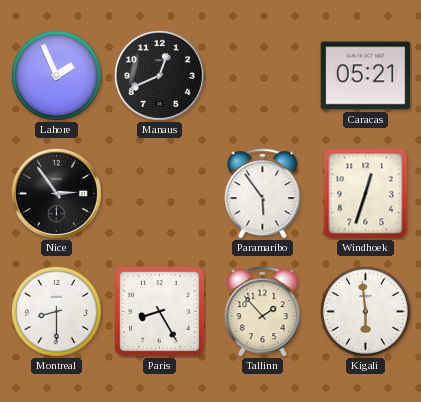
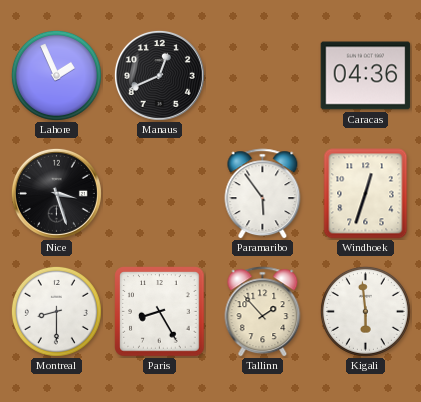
Caracas: 05:21 -> 04:36
Nice: 2:54 -> 3:27
